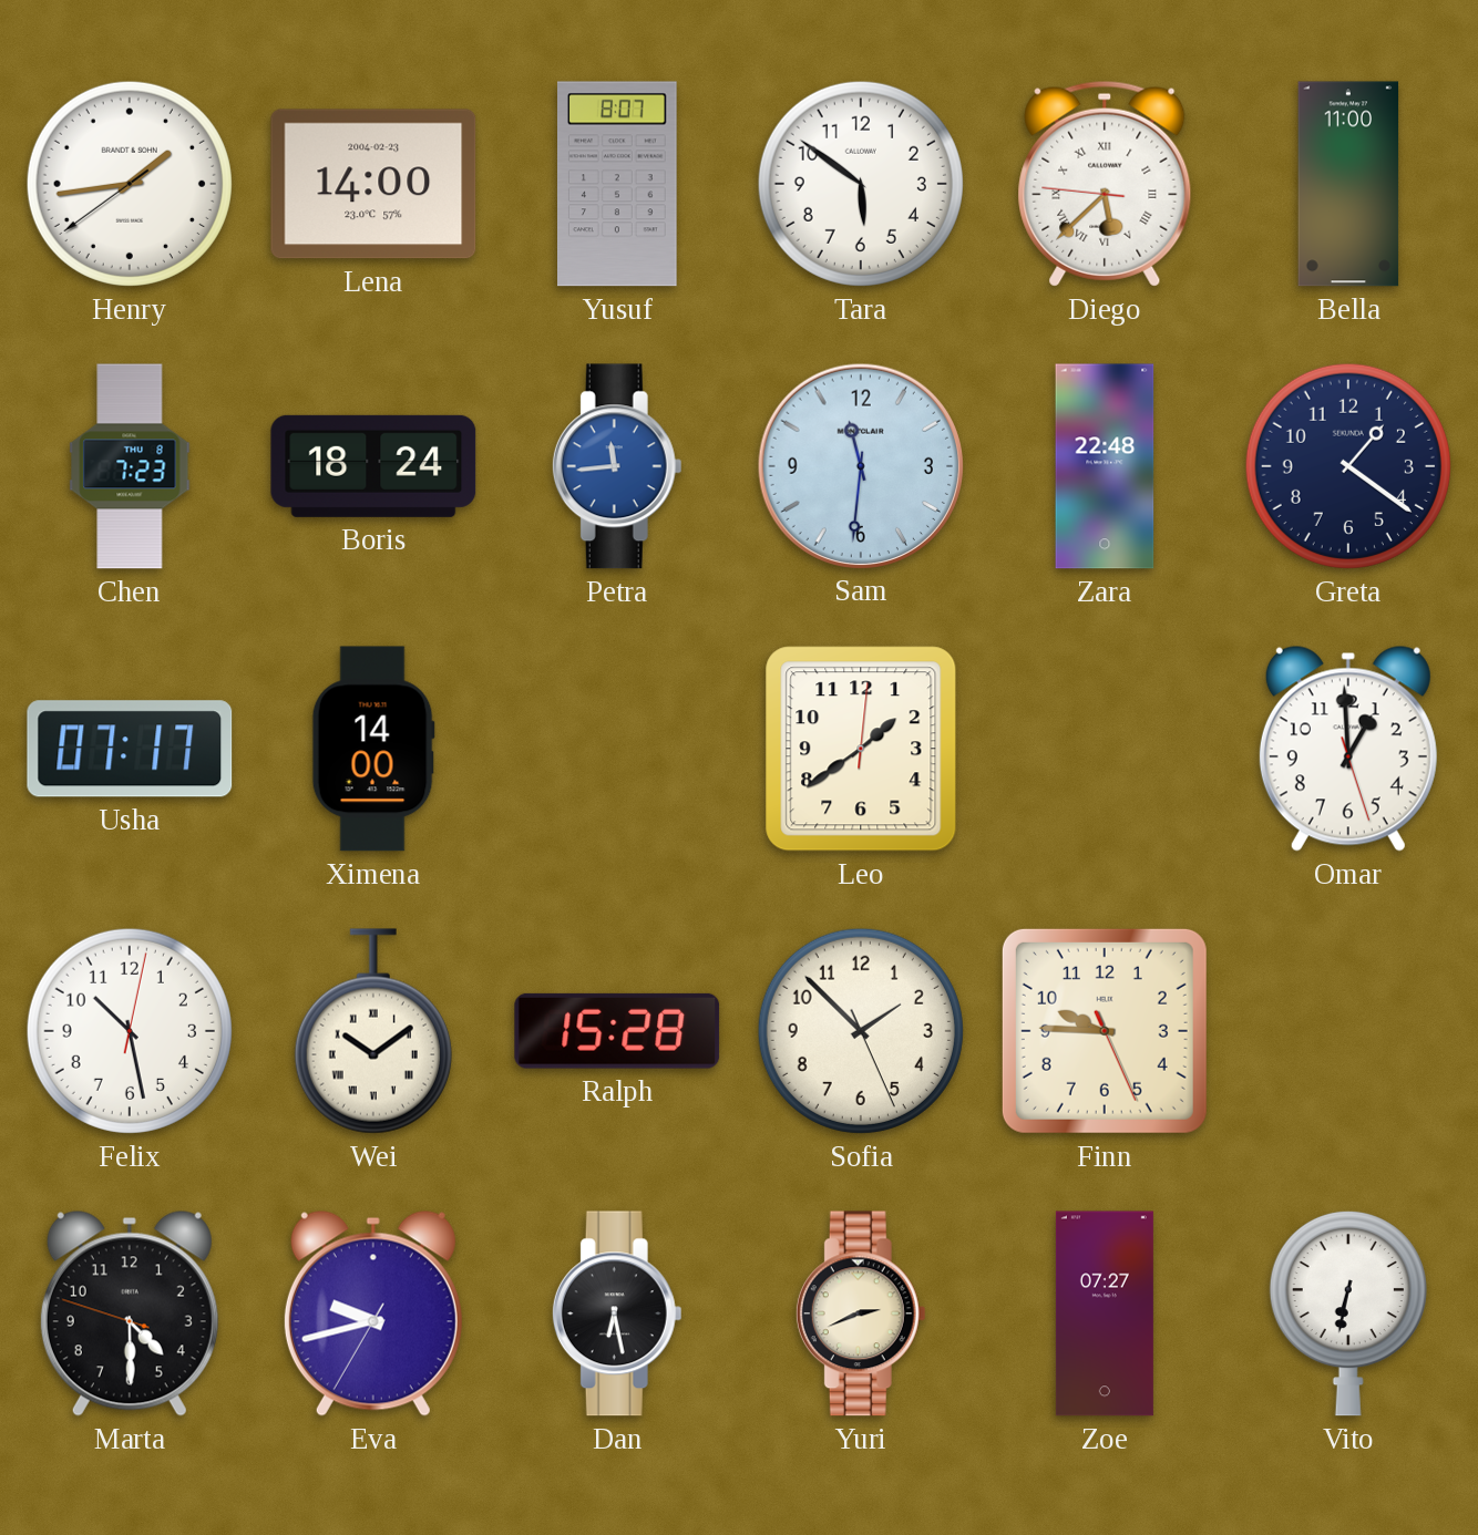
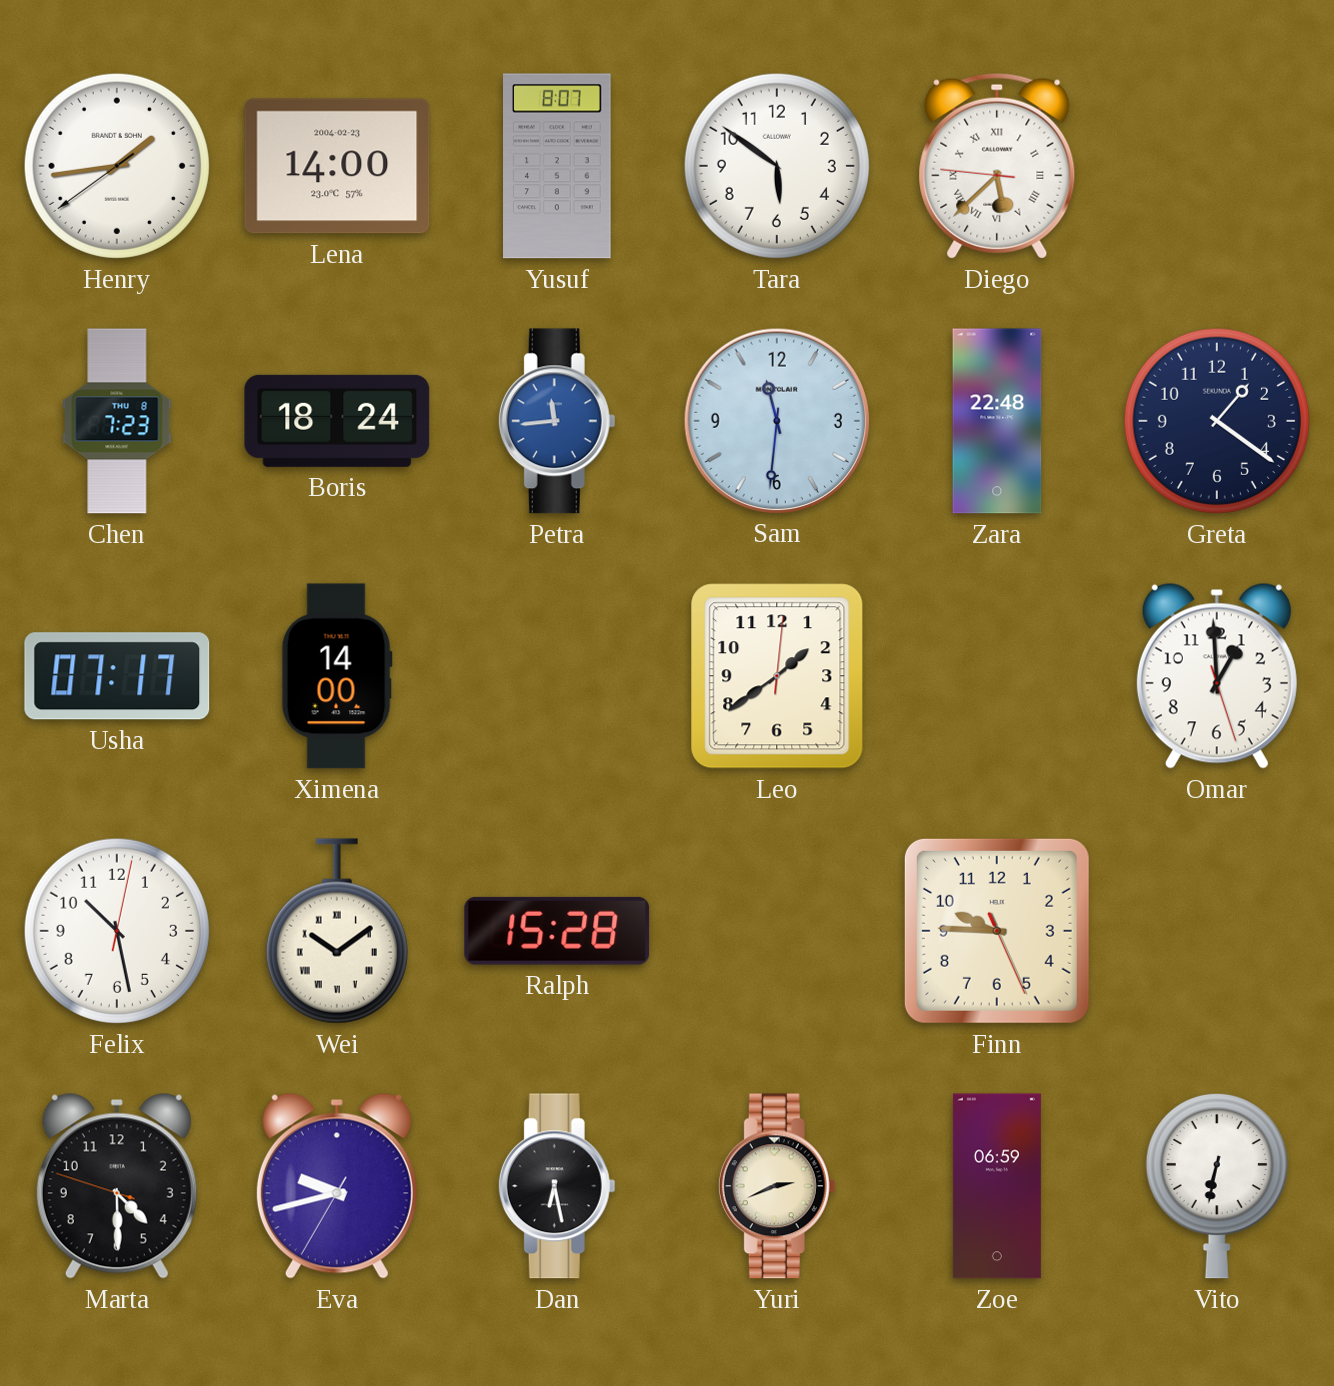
Bella: 11:00 -> none
Sofia: 1:52 -> none
Zoe: 07:27 -> 06:59
